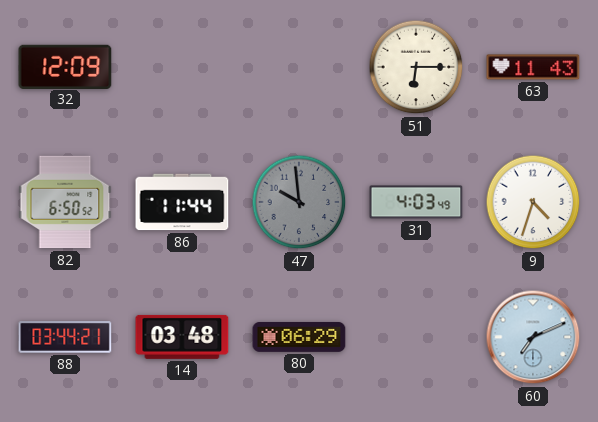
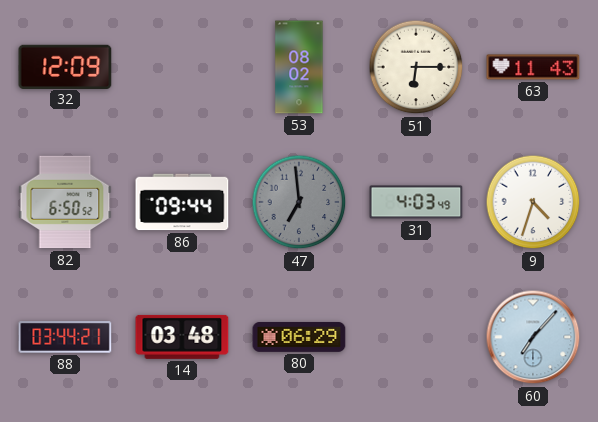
53: none -> 08:02
86: 11:44 -> 09:44
47: 9:59 -> 6:59
60: 7:11 -> 7:07
